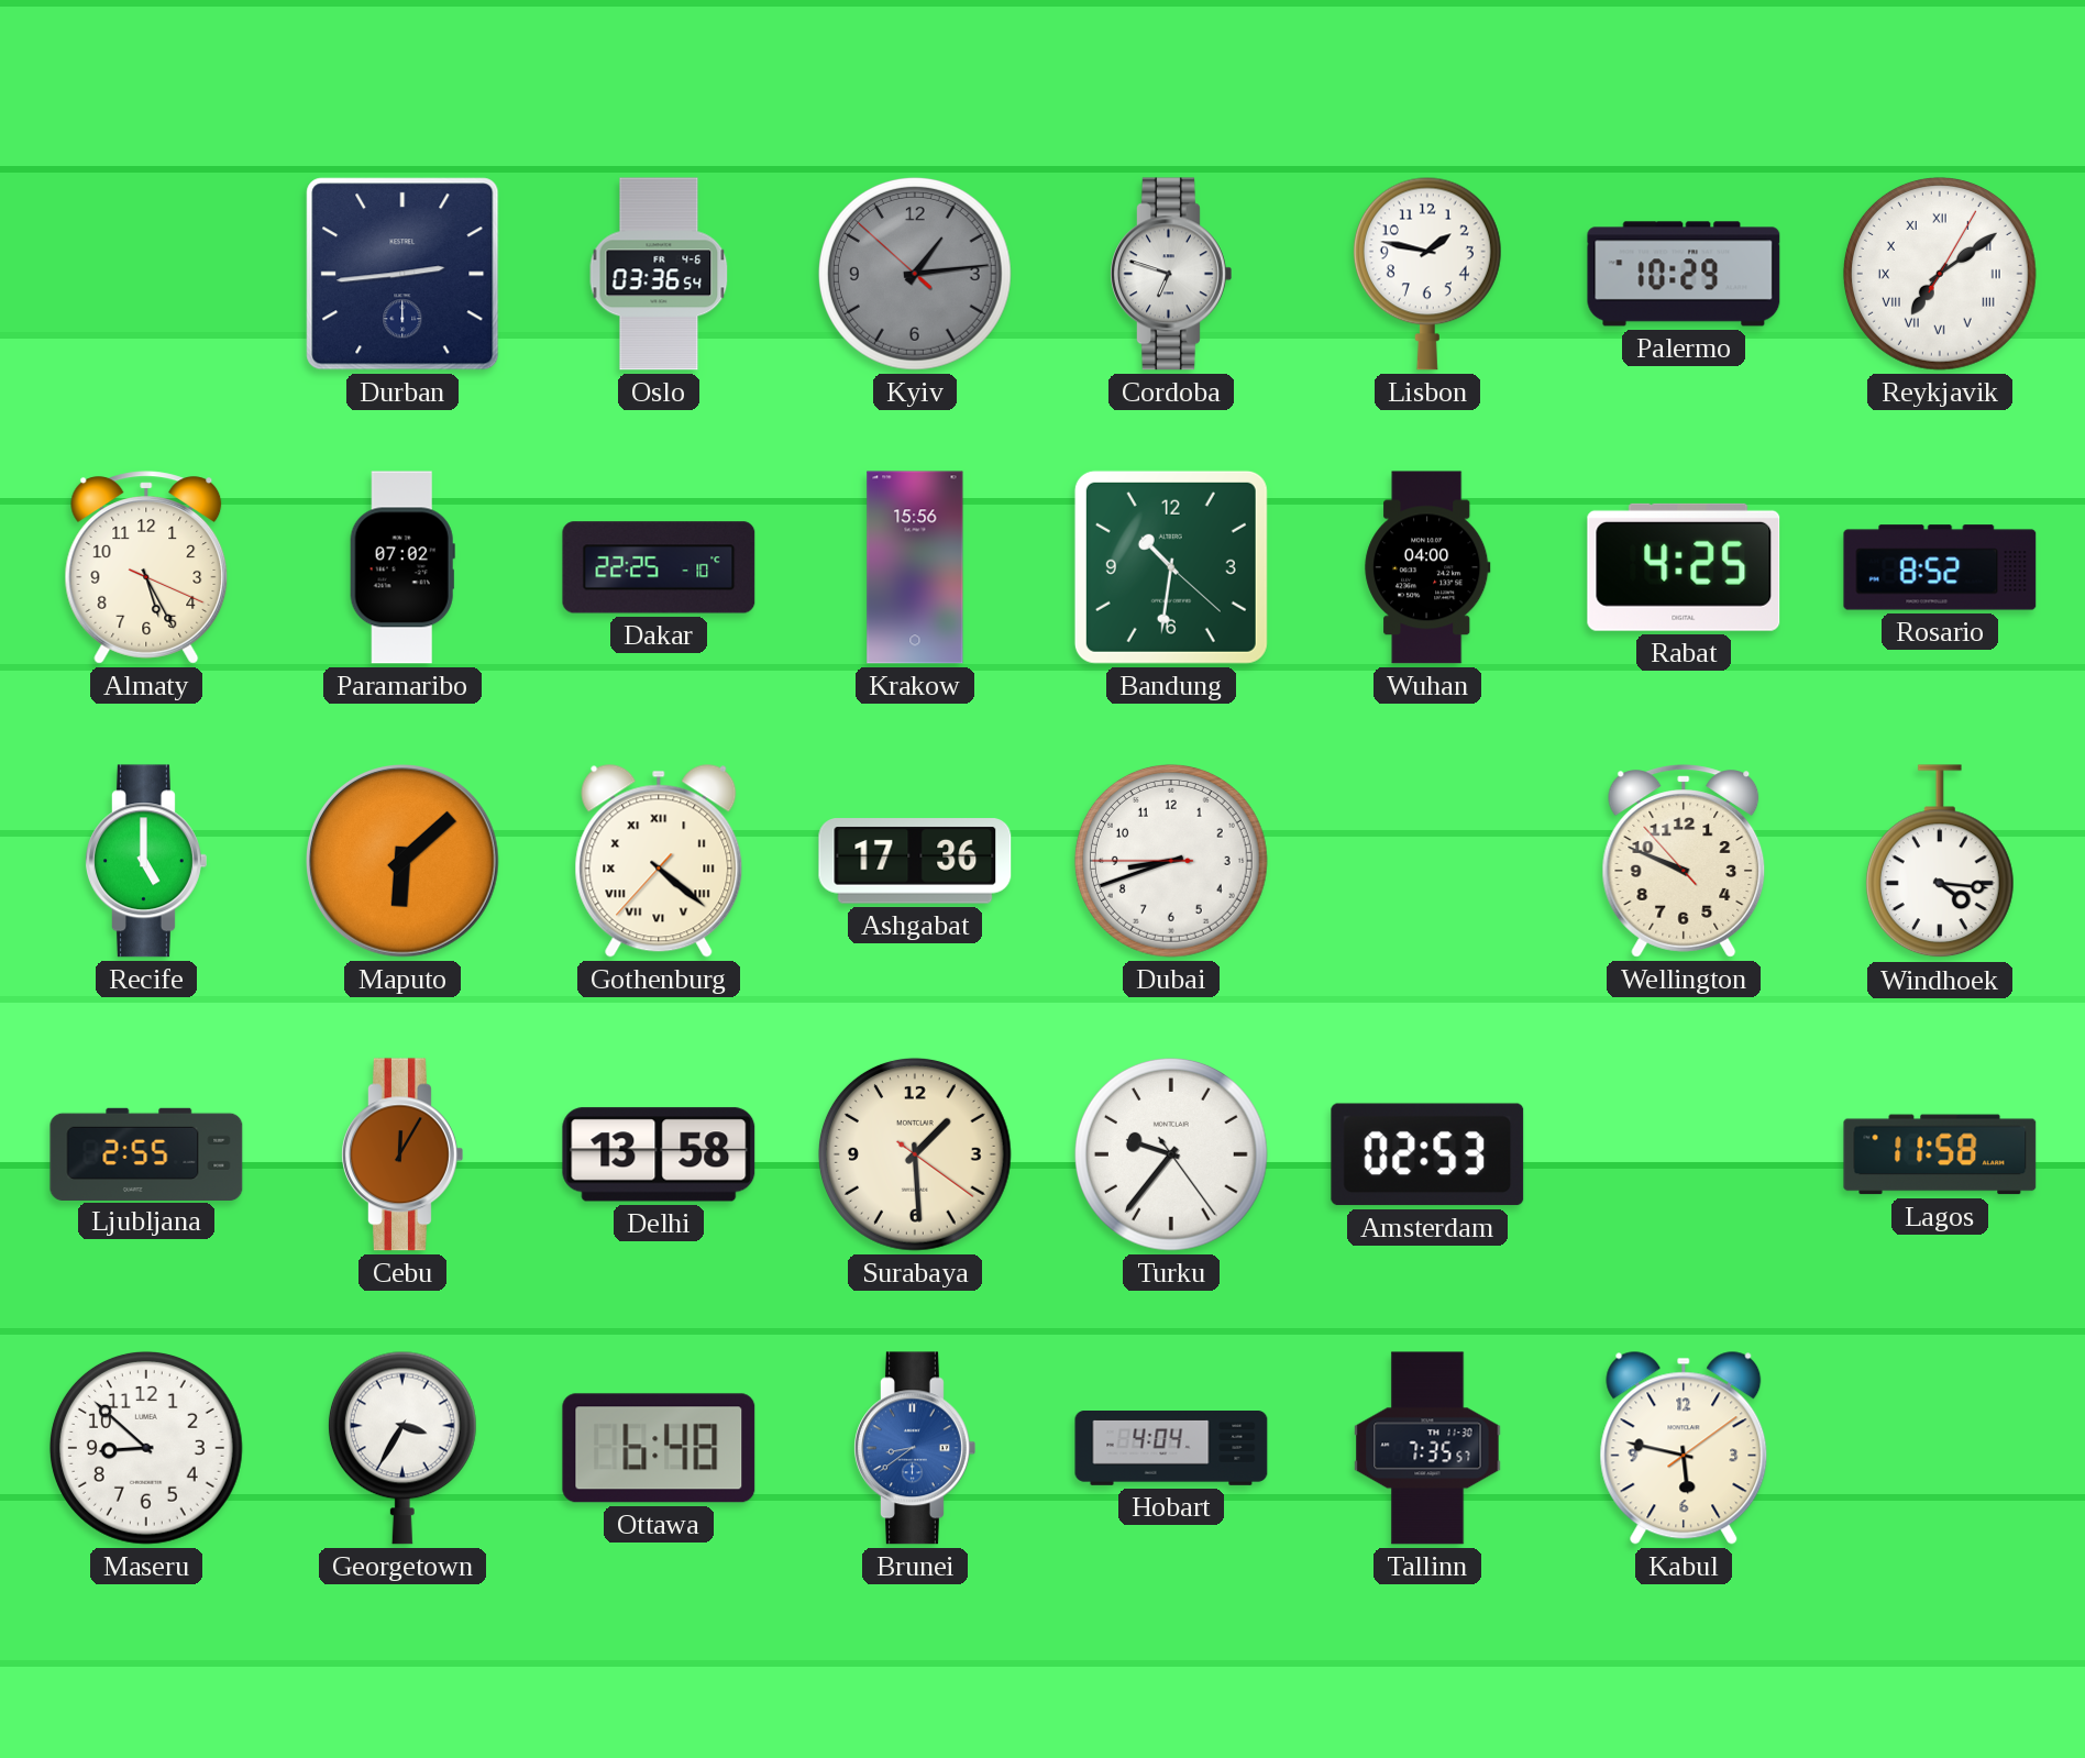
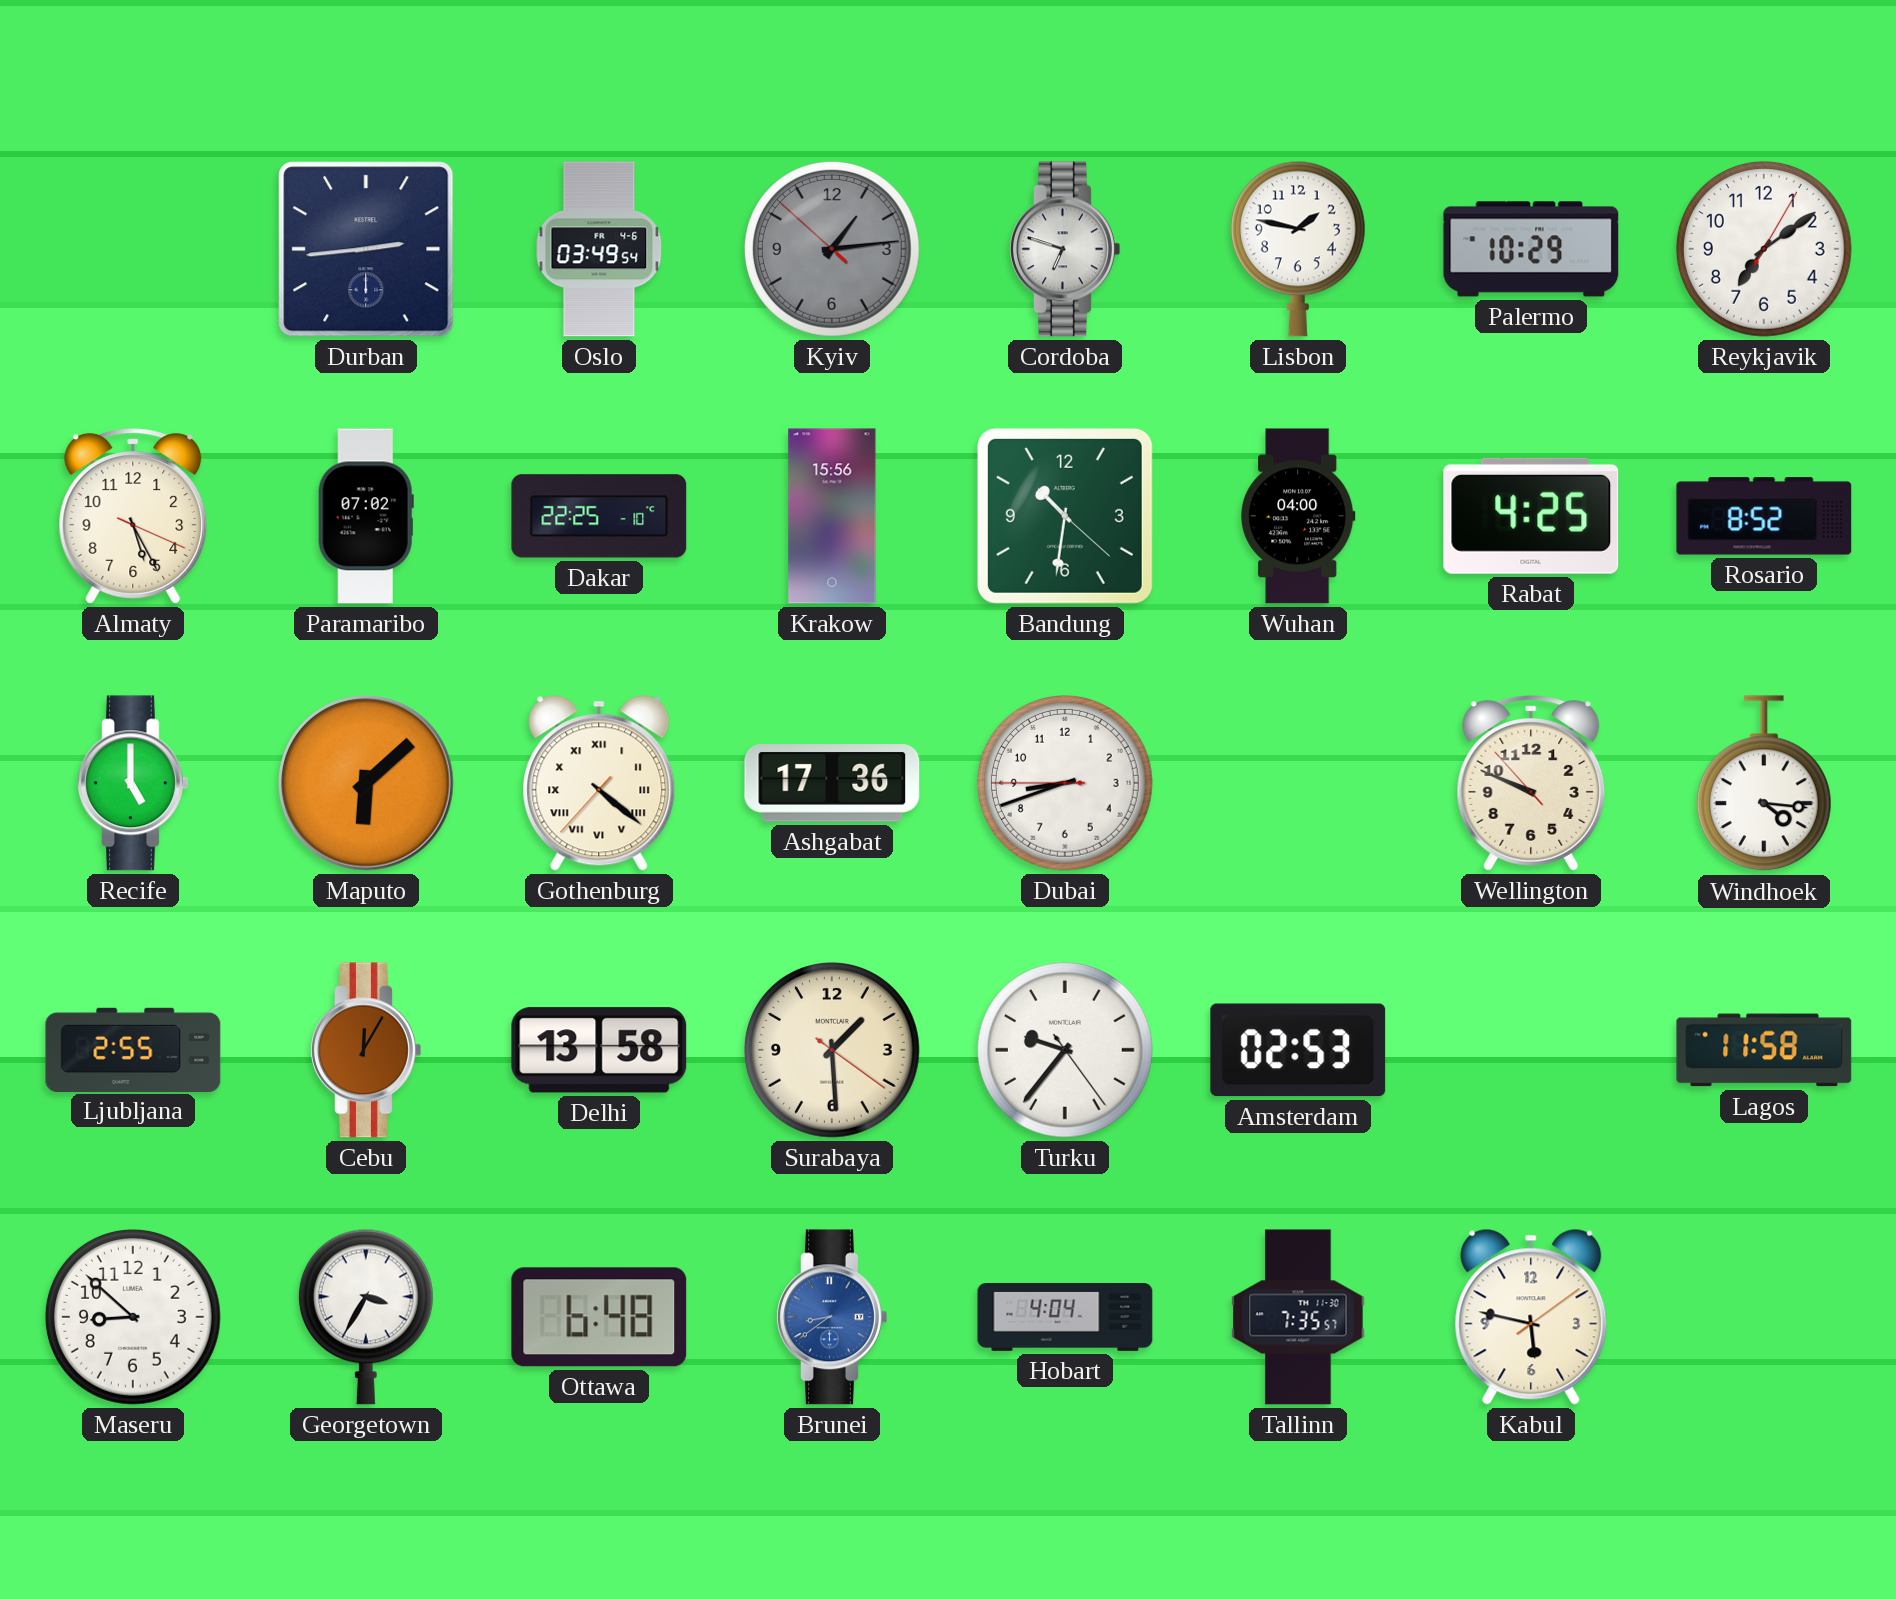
Oslo: 03:36 -> 03:49
Reykjavik numerals: Roman -> Arabic
